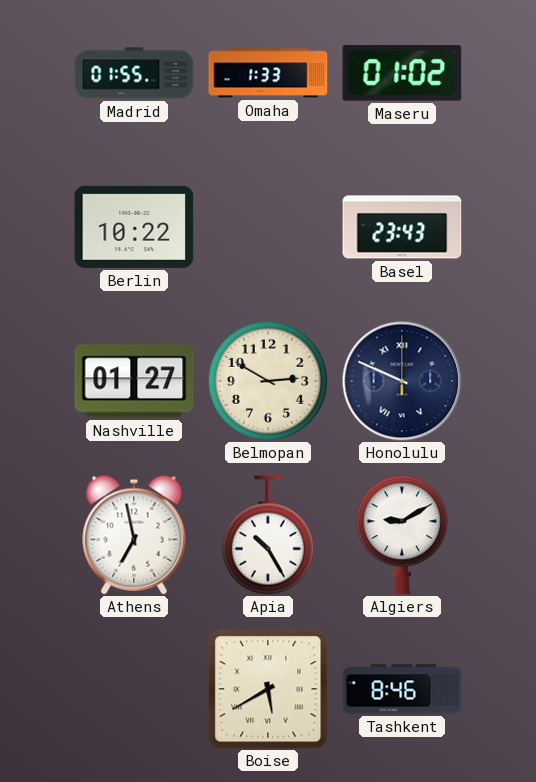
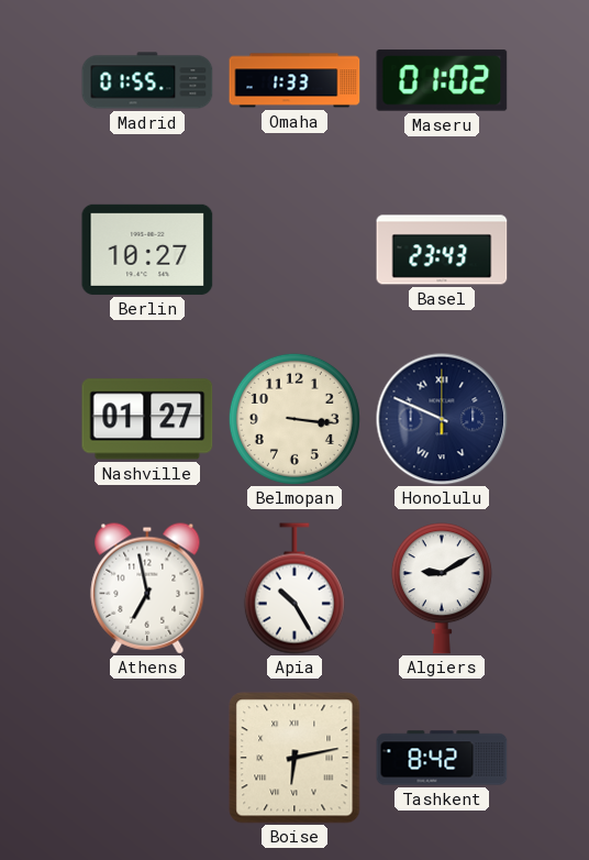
Berlin: 10:22 -> 10:27
Belmopan: 2:50 -> 3:16
Boise: 5:40 -> 6:13
Tashkent: 8:46 -> 8:42
